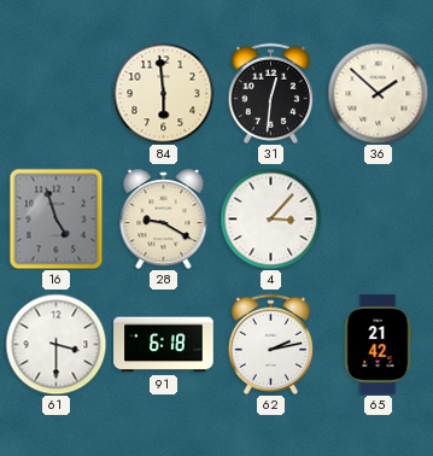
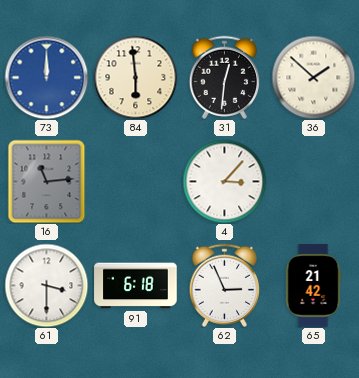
73: none -> 12:00
16: 4:57 -> 11:14
28: 9:20 -> none
62: 2:13 -> 2:56
